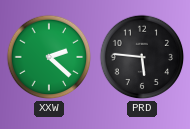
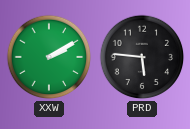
XXW: 2:22 -> 2:10
